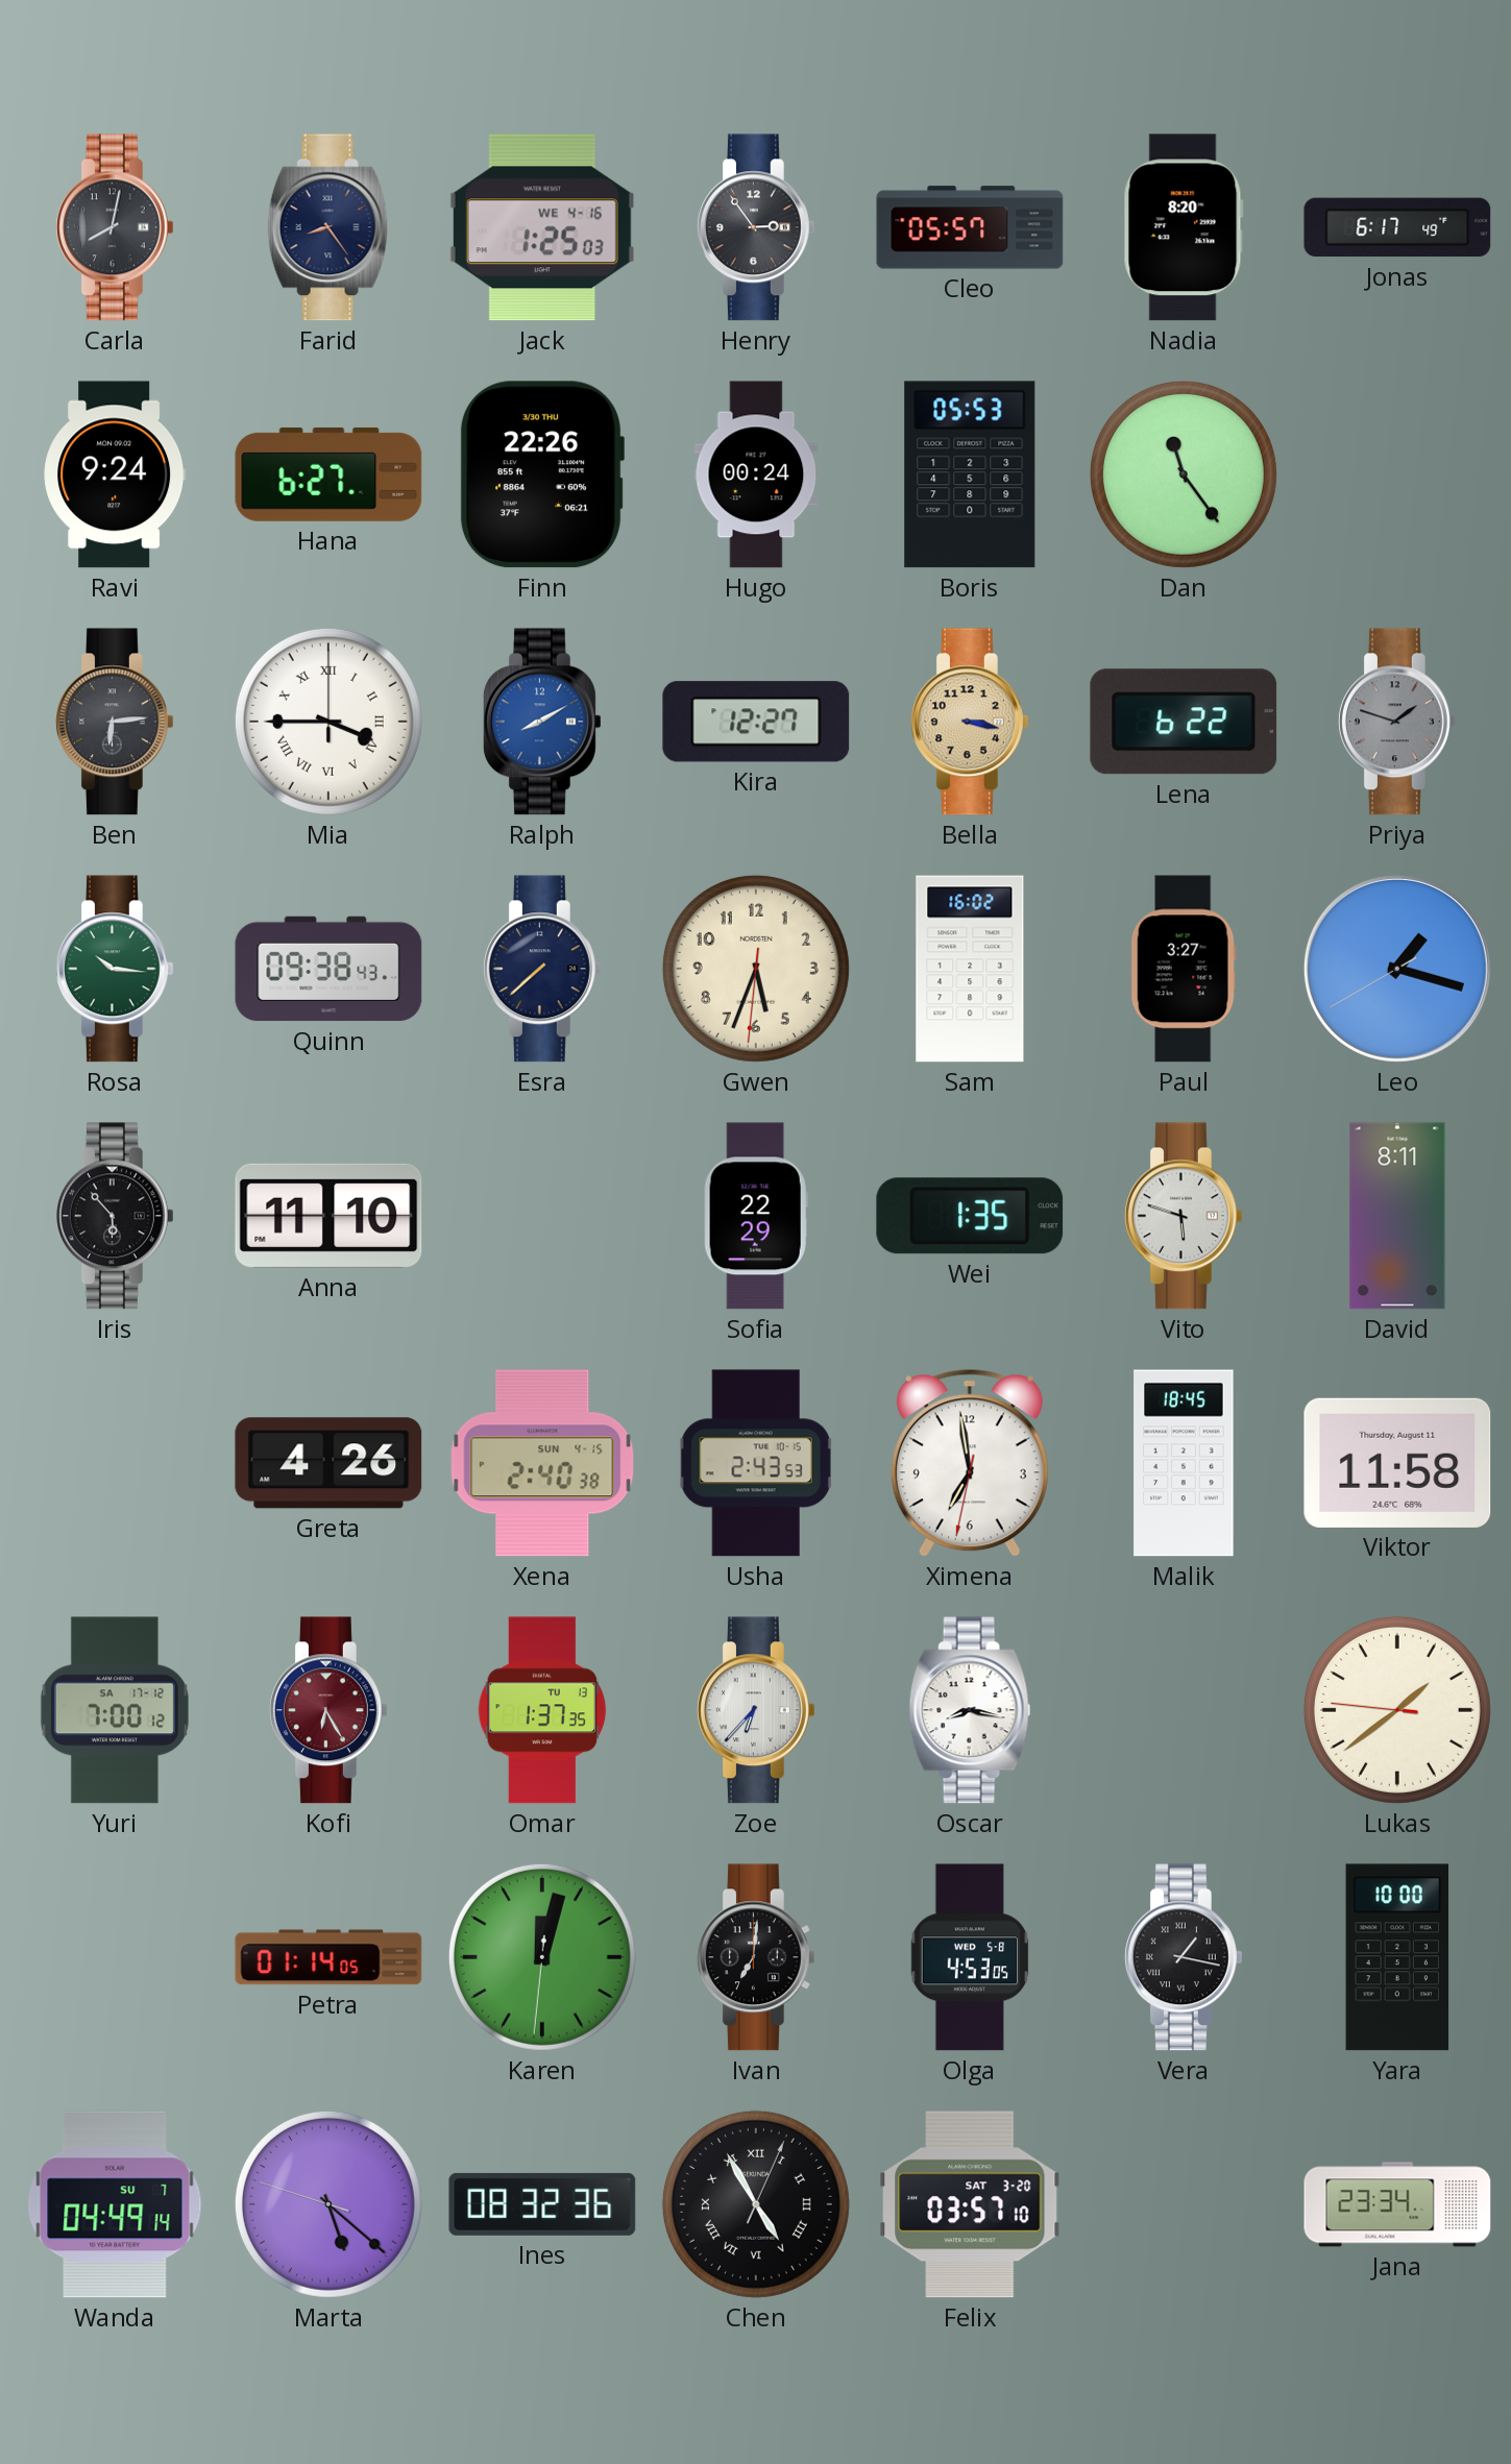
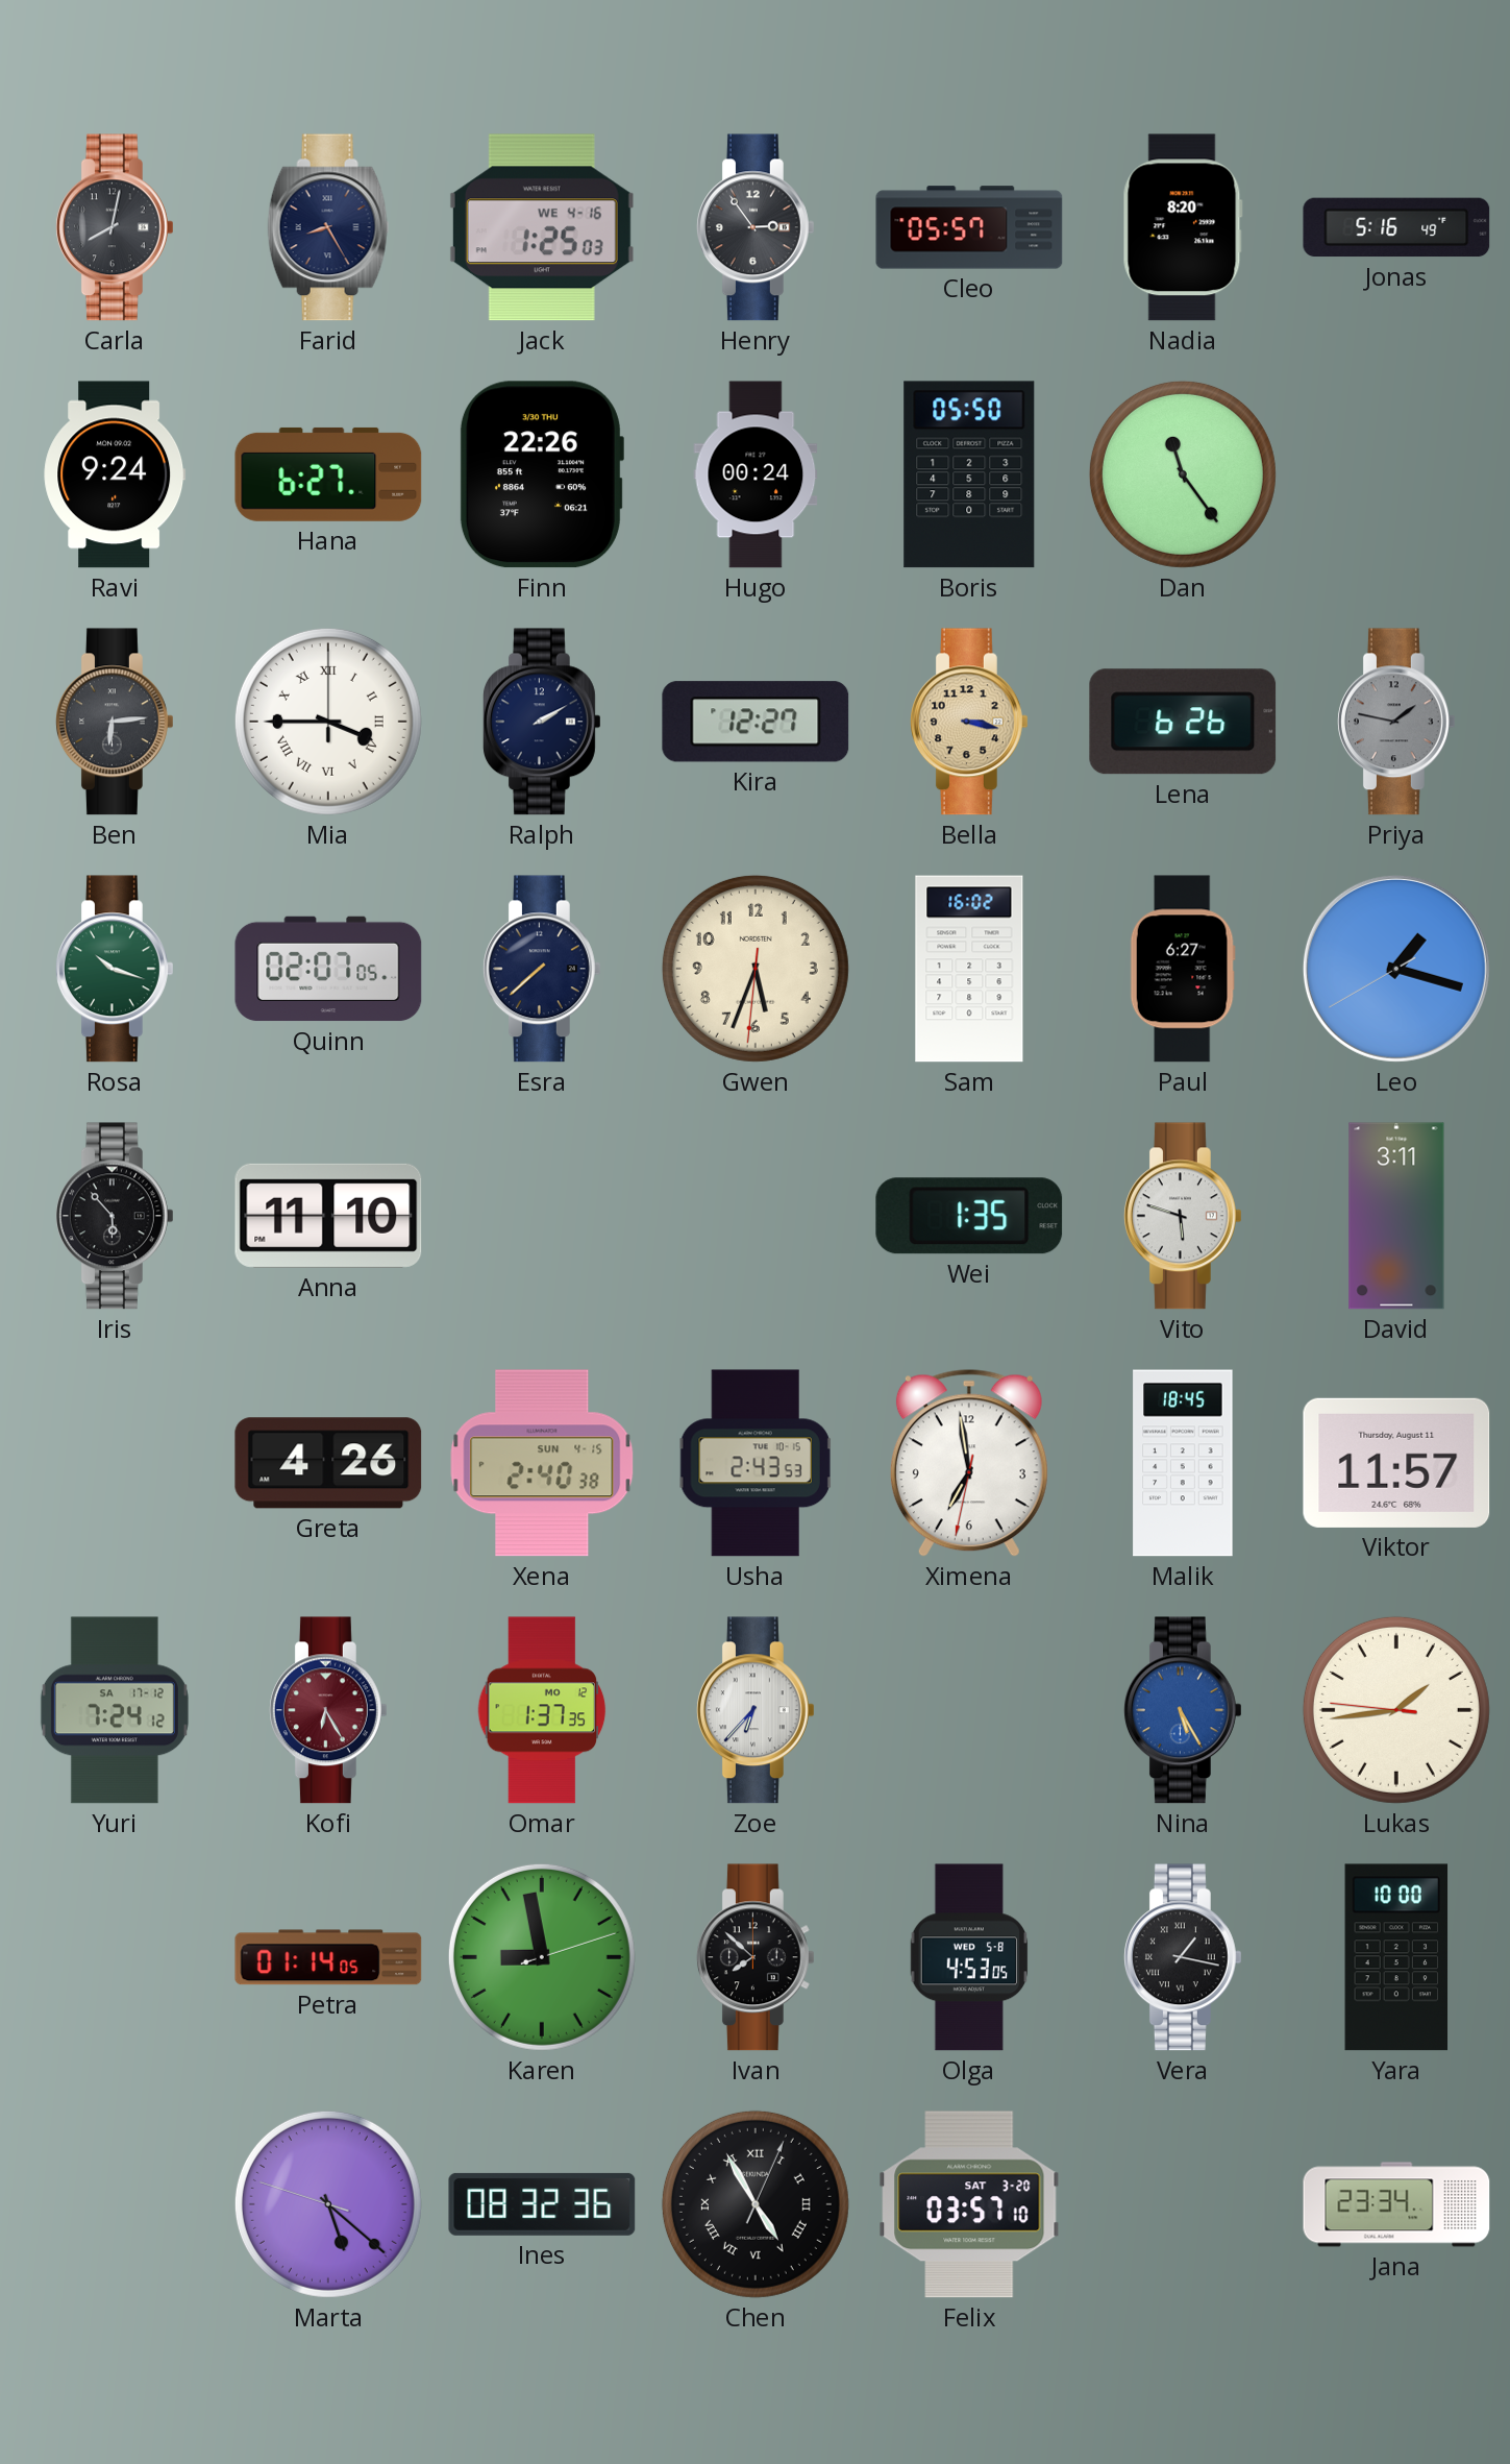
Farid: 8:24 -> 8:25
Jonas: 6:17 -> 5:16
Boris: 05:53 -> 05:50
Ralph: 8:10 -> 2:10
Ralph dial: blue -> navy
Lena: 6:22 -> 6:26
Priya: 1:48 -> 1:47
Rosa: 10:16 -> 10:18
Quinn: 09:38 -> 02:07
Paul: 3:27 -> 6:27
Sofia: 22:29 -> none
David: 8:11 -> 3:11
Viktor: 11:58 -> 11:57
Yuri: 7:00 -> 7:24
Omar date: TU 13 -> MO 12
Oscar: 8:17 -> none
Nina: none -> 5:25
Lukas: 1:38 -> 1:43
Karen: 12:02 -> 8:58
Ivan: 7:01 -> 7:52
Wanda: 04:49 -> none
